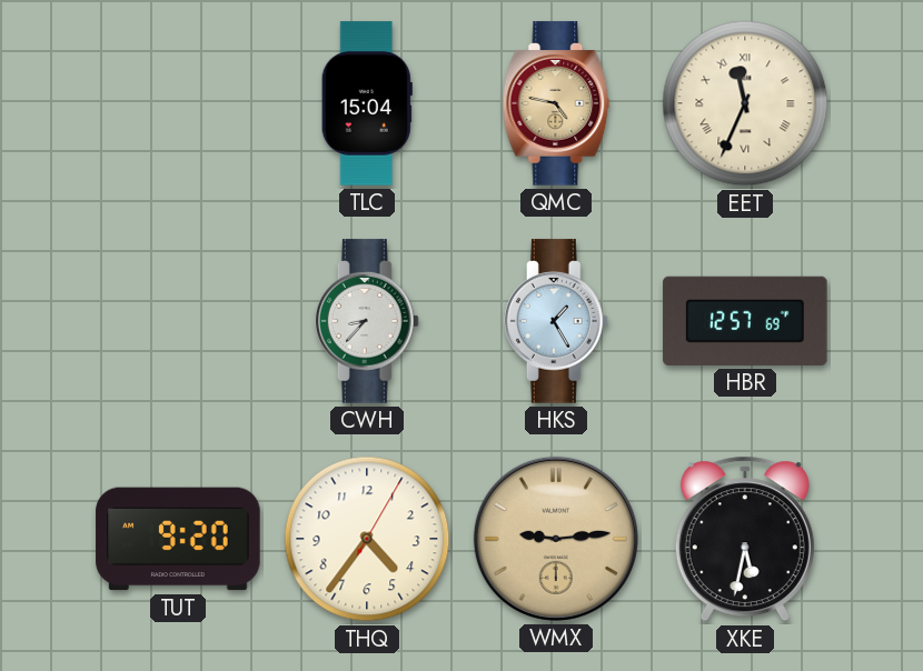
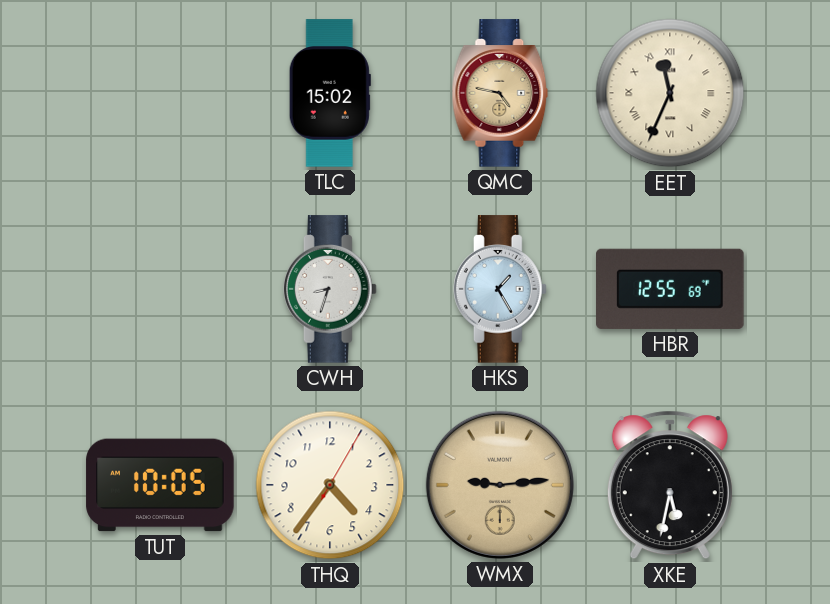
TLC: 15:04 -> 15:02
CWH: 8:37 -> 8:33
HBR: 12:57 -> 12:55
TUT: 9:20 -> 10:05
